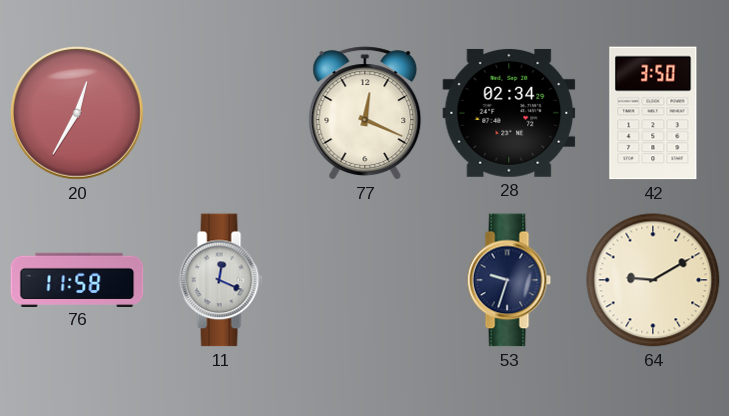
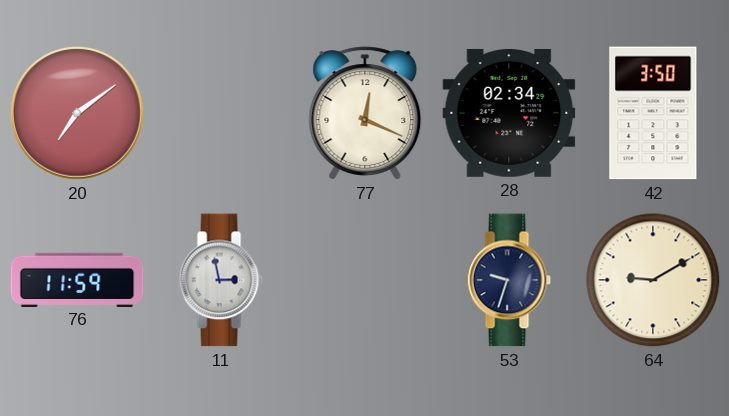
20: 12:35 -> 7:09
76: 11:58 -> 11:59
11: 12:19 -> 2:58
